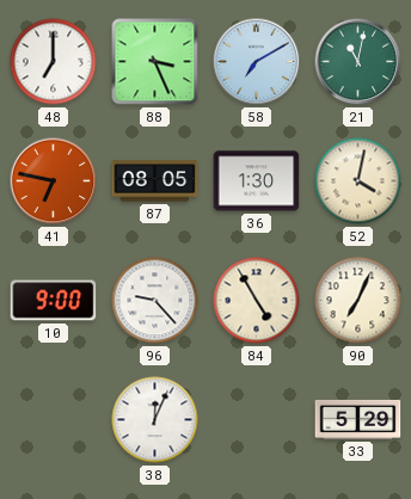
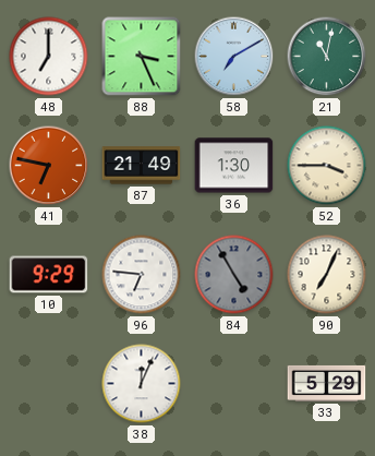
87: 08:05 -> 21:49
52: 4:02 -> 3:45
10: 9:00 -> 9:29
96: 9:23 -> 6:46
84 dial: cream -> grey
